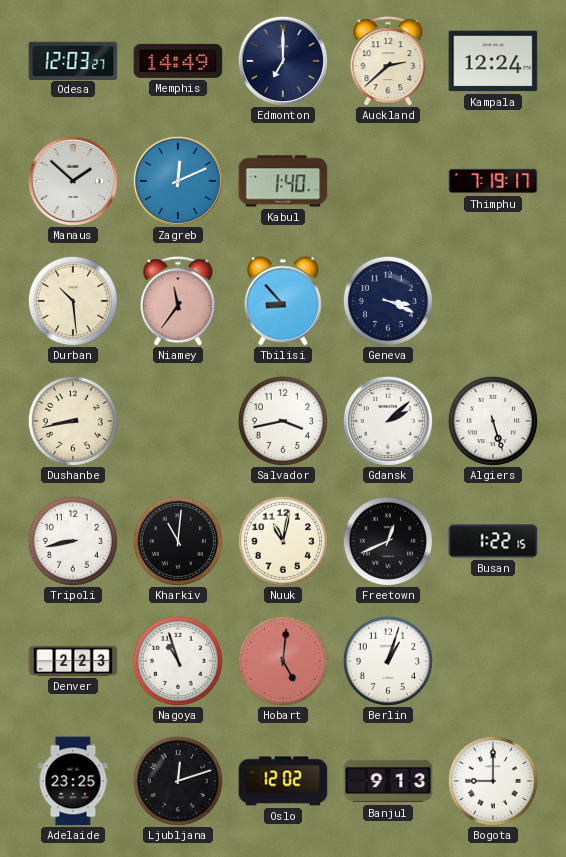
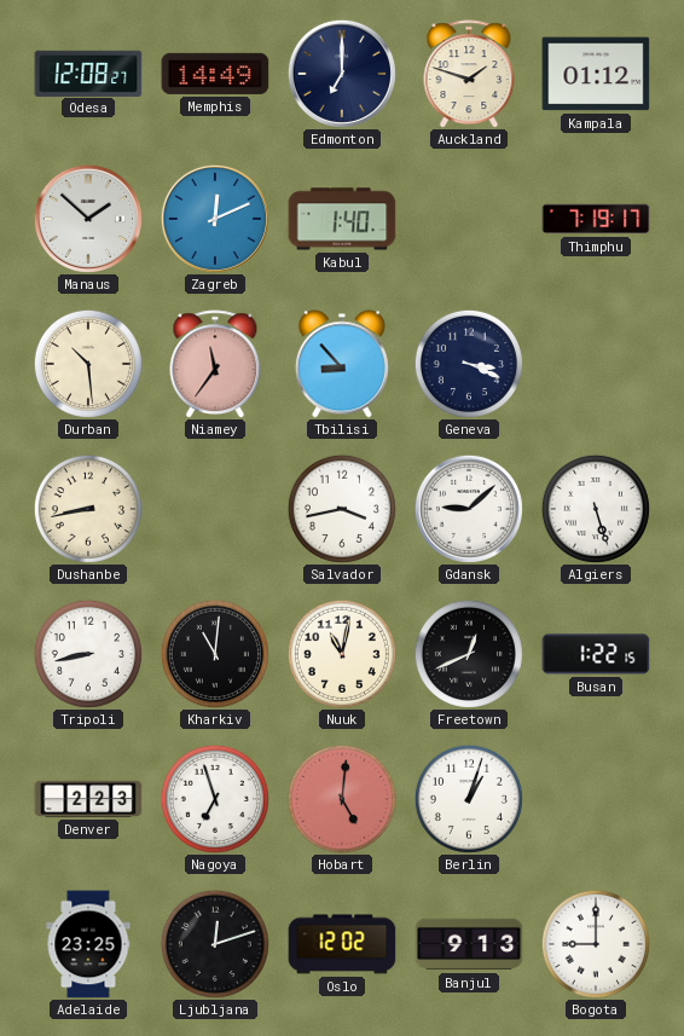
Odesa: 12:03 -> 12:08
Auckland: 2:38 -> 1:48
Kampala: 12:24 -> 01:12
Gdansk: 2:08 -> 9:08
Nagoya: 10:57 -> 6:57
